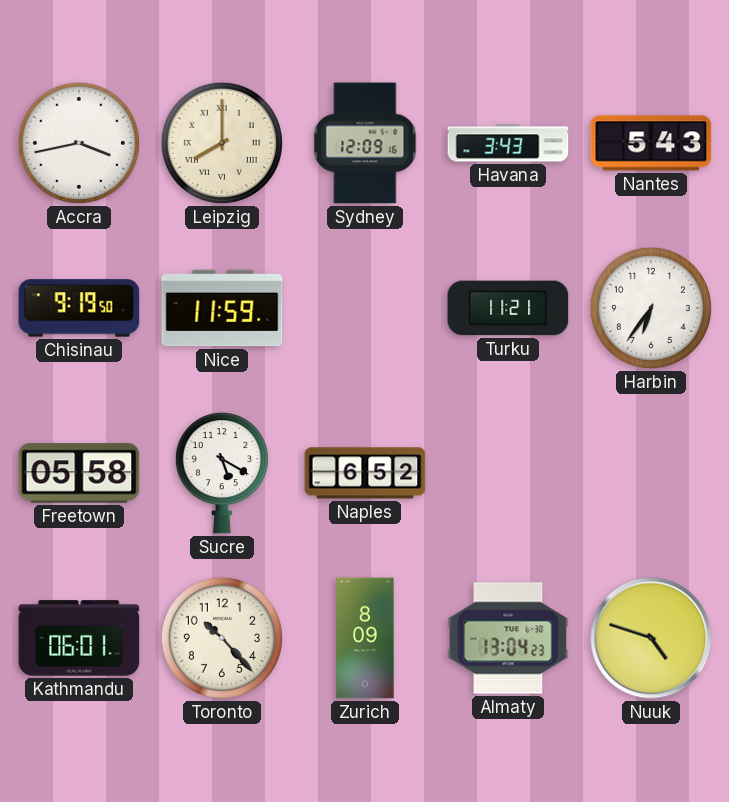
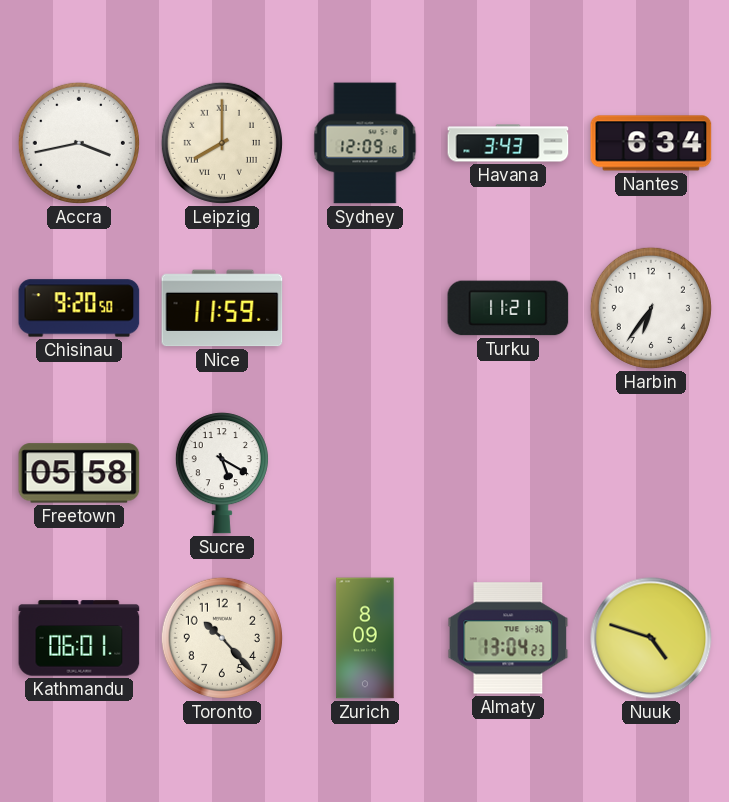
Nantes: 5:43 -> 6:34
Chisinau: 9:19 -> 9:20
Naples: 6:52 -> none
